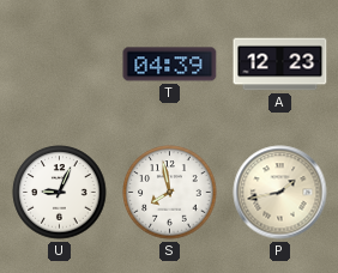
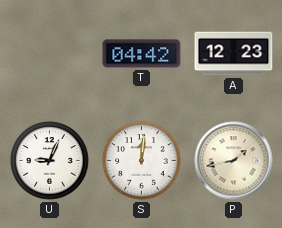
T: 04:39 -> 04:42
S: 7:58 -> 12:01
